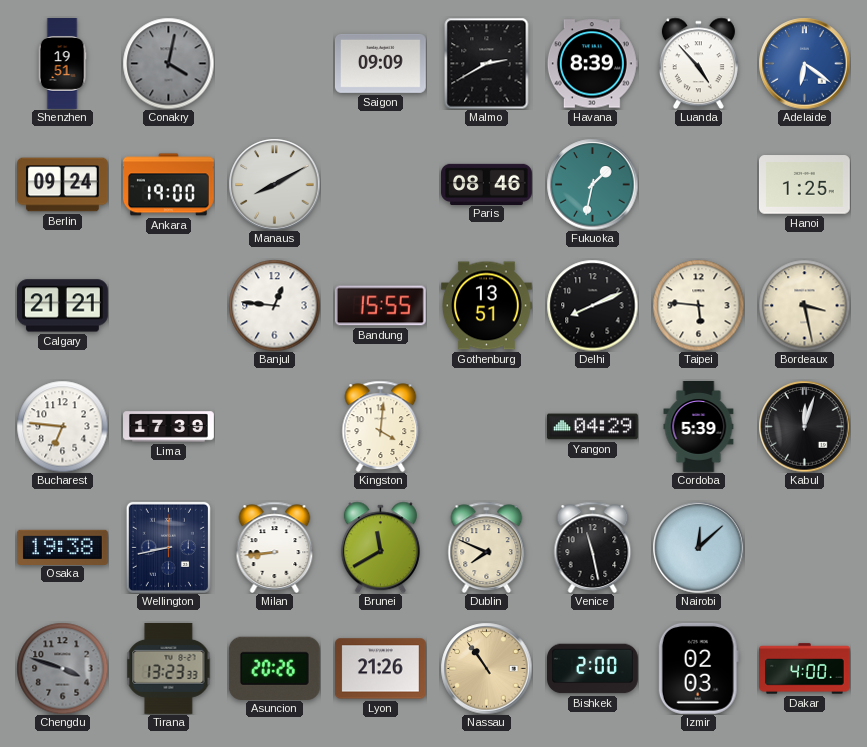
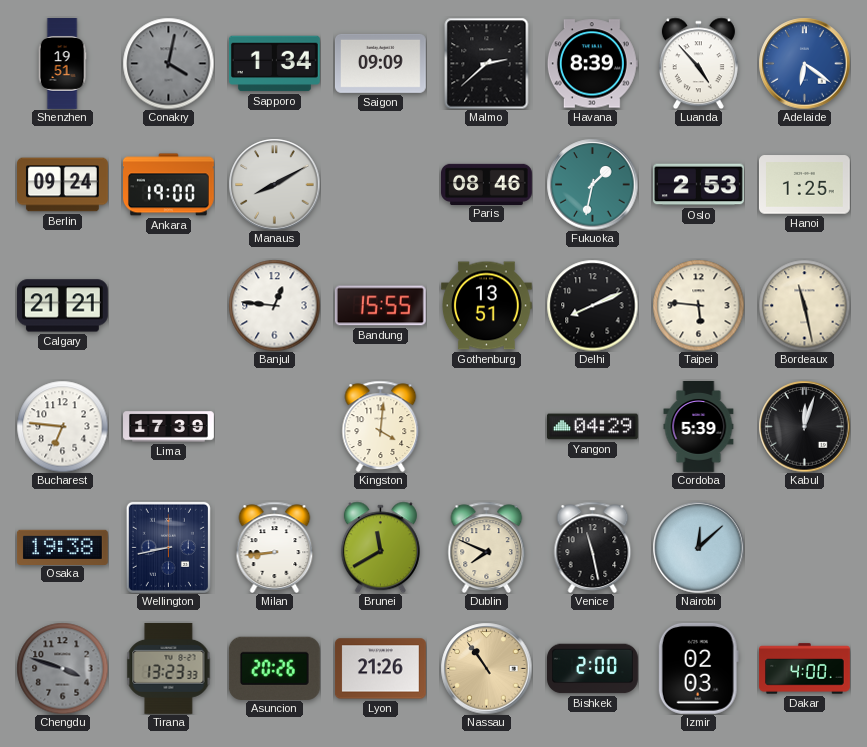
Sapporo: none -> 1:34
Malmo: 2:40 -> 2:38
Oslo: none -> 2:53
Bordeaux: 3:28 -> 11:28
